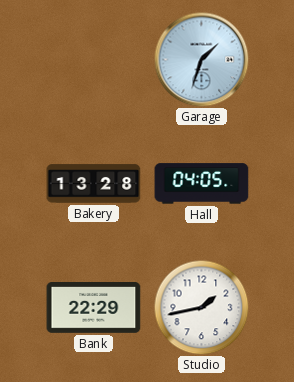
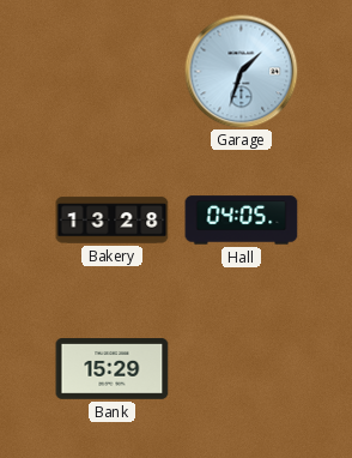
Bank: 22:29 -> 15:29
Studio: 1:43 -> none
